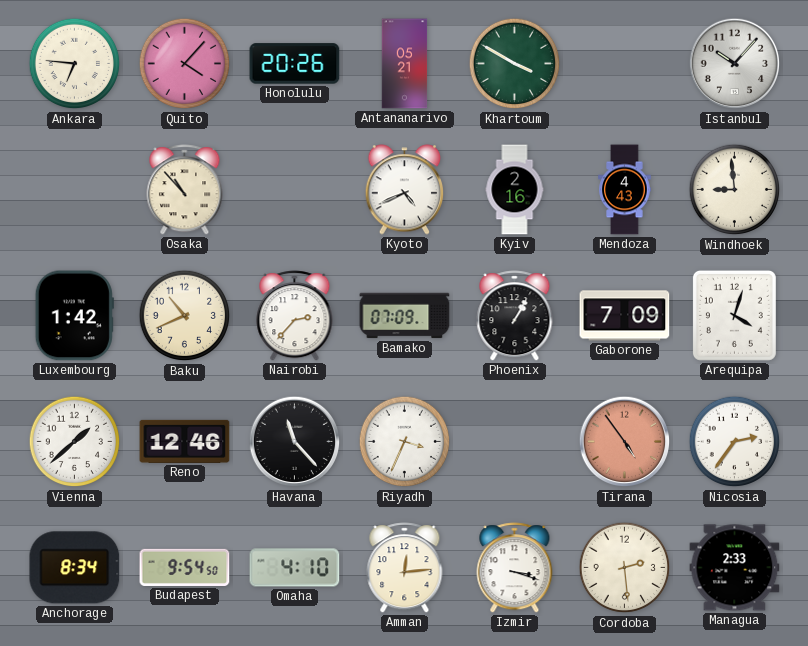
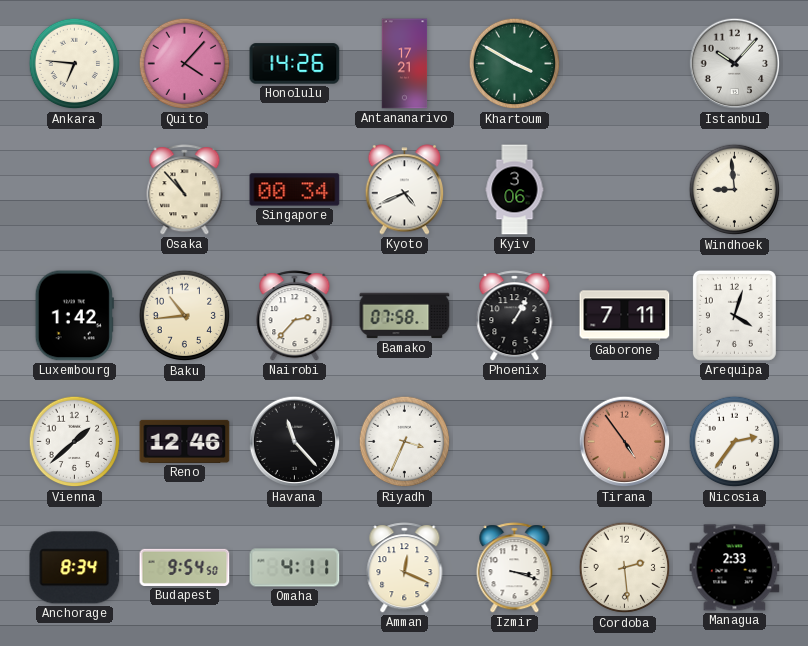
Honolulu: 20:26 -> 14:26
Antananarivo: 05:21 -> 17:21
Singapore: none -> 00:34
Kyiv: 2:16 -> 3:06
Mendoza: 4:43 -> none
Baku: 10:41 -> 10:44
Bamako: 07:09 -> 07:58
Gaborone: 7:09 -> 7:11
Omaha: 4:10 -> 4:11
Amman: 12:14 -> 12:19
